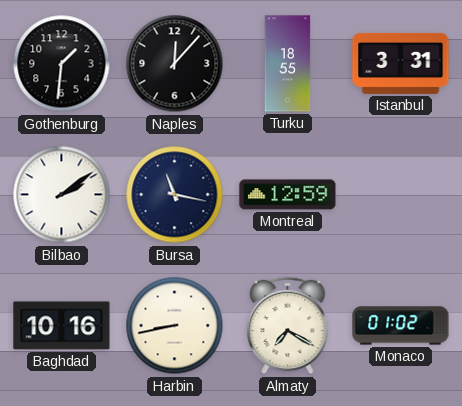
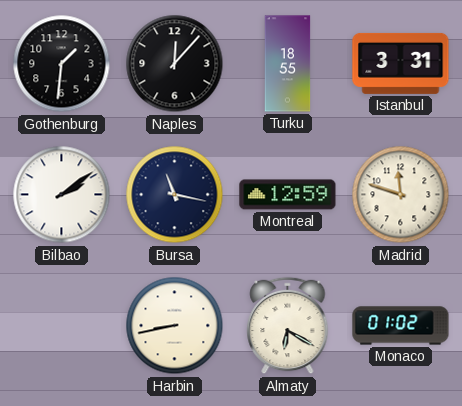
Madrid: none -> 11:48
Baghdad: 10:16 -> none
Almaty: 7:20 -> 6:20
